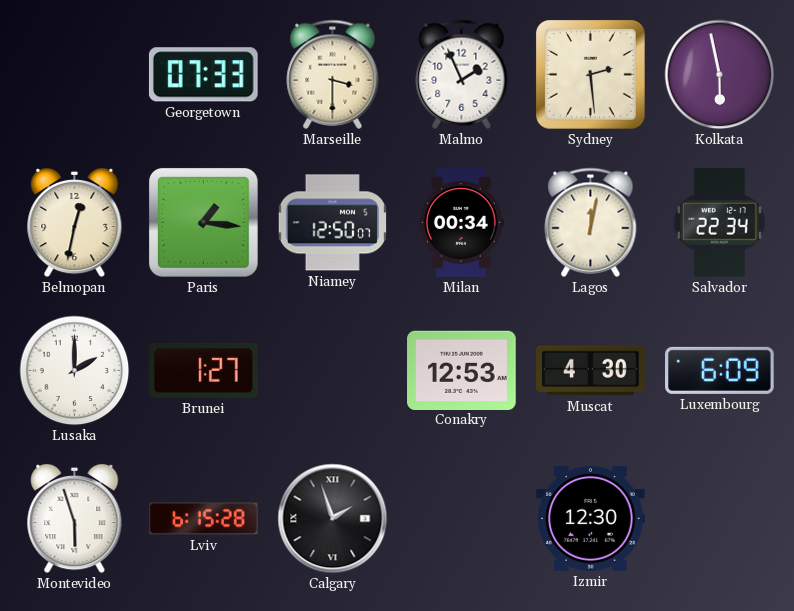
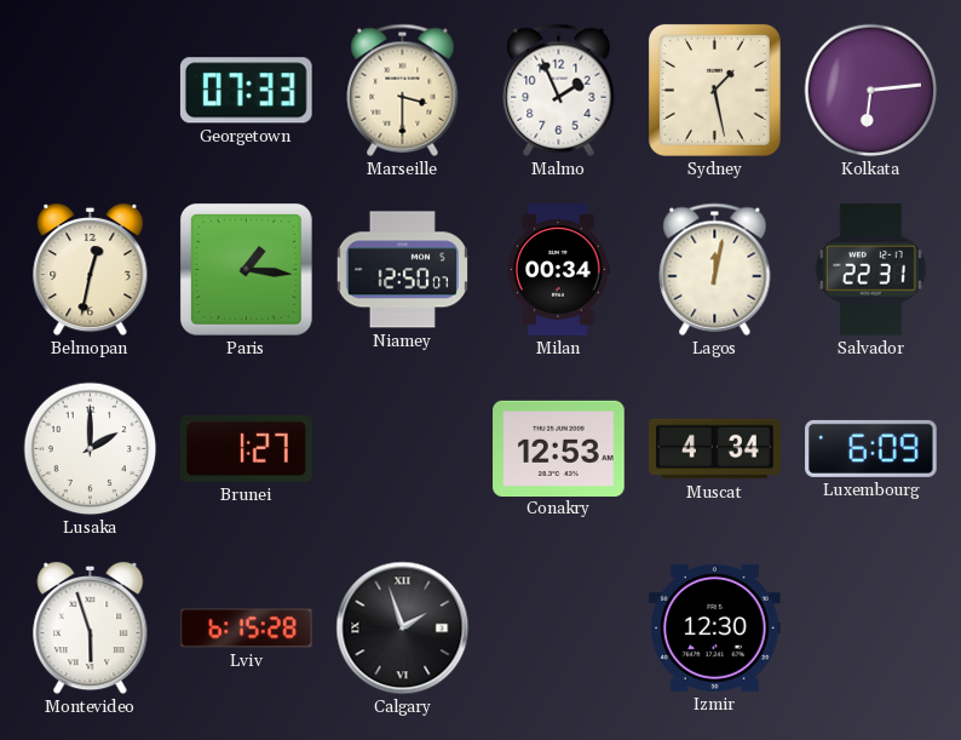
Sydney: 2:29 -> 1:28
Kolkata: 5:58 -> 6:14
Salvador: 22:34 -> 22:31
Muscat: 4:30 -> 4:34
